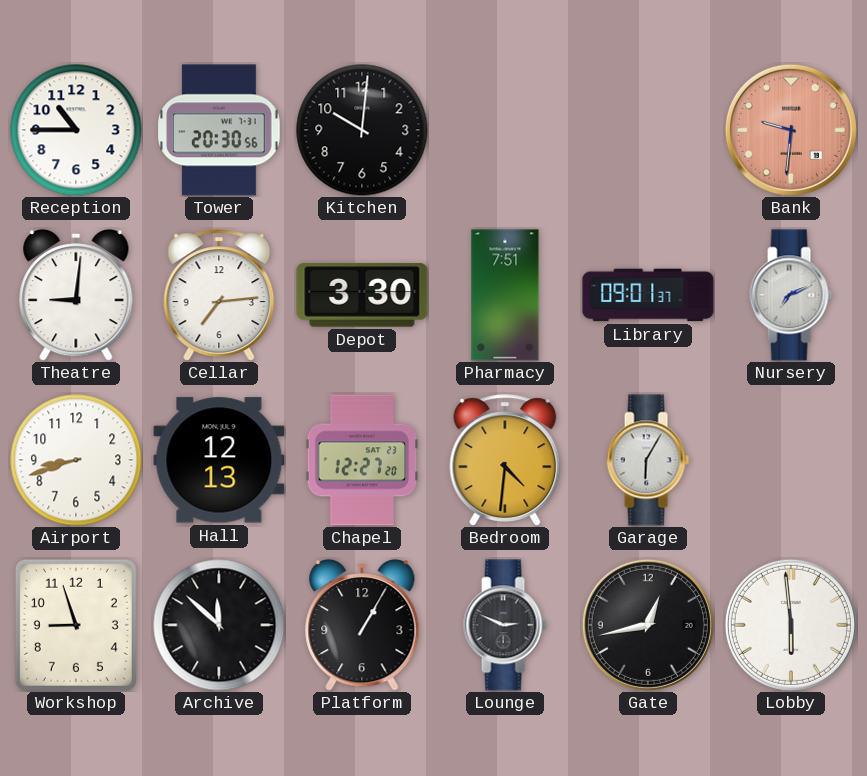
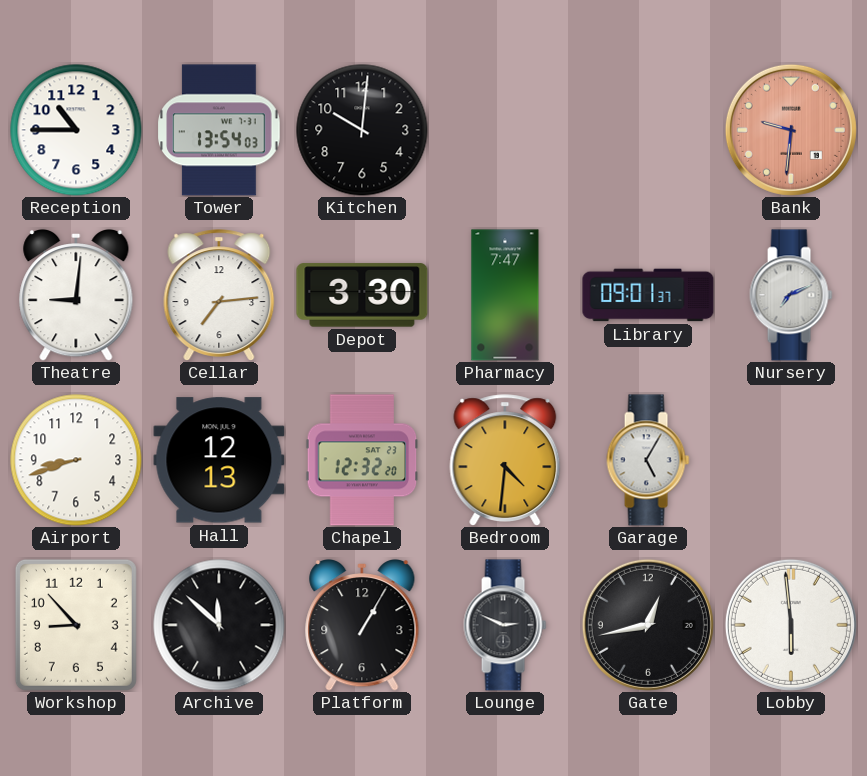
Tower: 20:30 -> 13:54
Pharmacy: 7:51 -> 7:47
Chapel: 12:27 -> 12:32
Garage: 6:05 -> 5:05
Workshop: 8:57 -> 8:53
